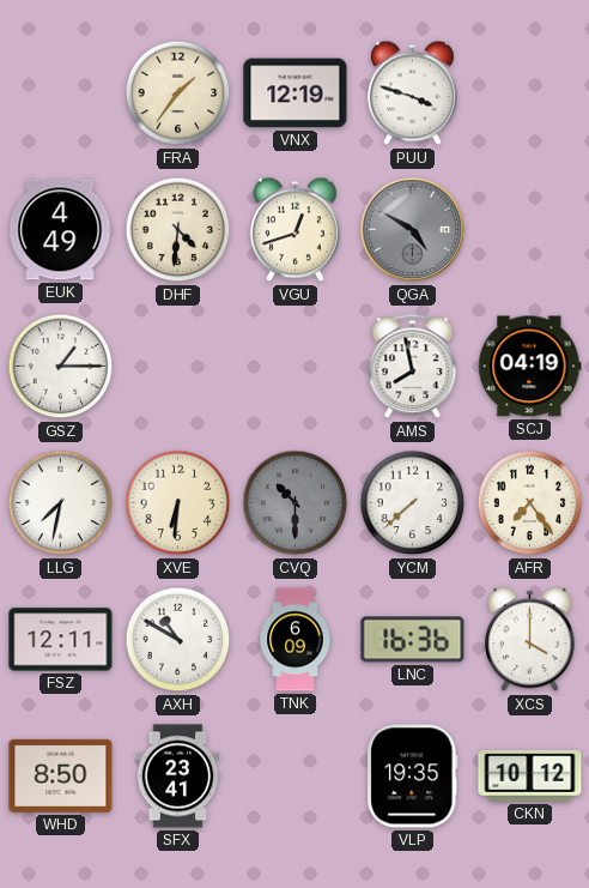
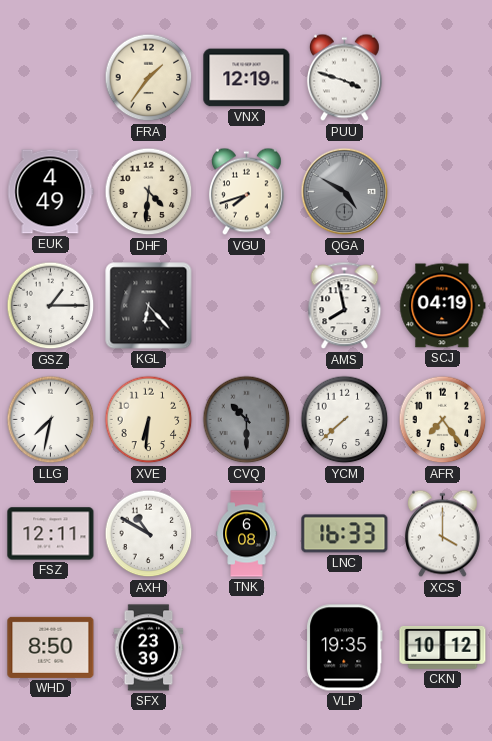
VGU: 12:42 -> 7:42
KGL: none -> 6:23
TNK: 6:09 -> 6:08
LNC: 16:36 -> 16:33
SFX: 23:41 -> 23:39
